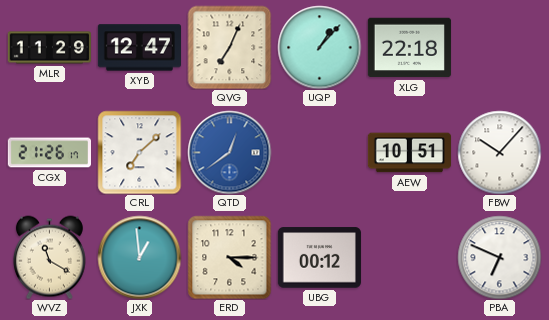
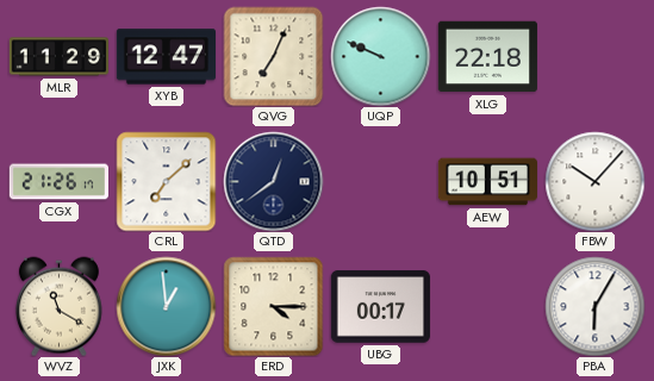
UQP: 1:07 -> 9:49
QTD dial: blue -> navy
UBG: 00:12 -> 00:17
PBA: 6:49 -> 6:05
